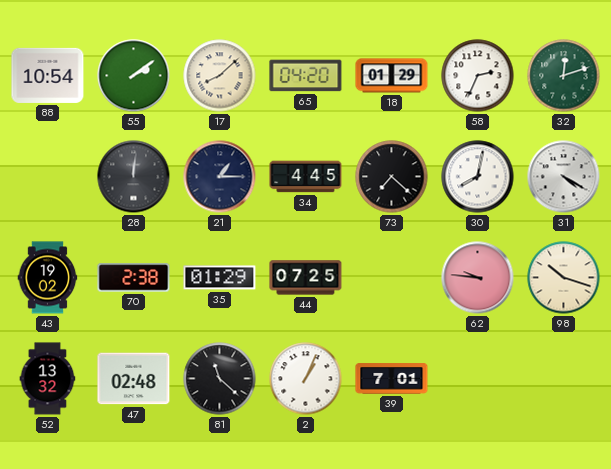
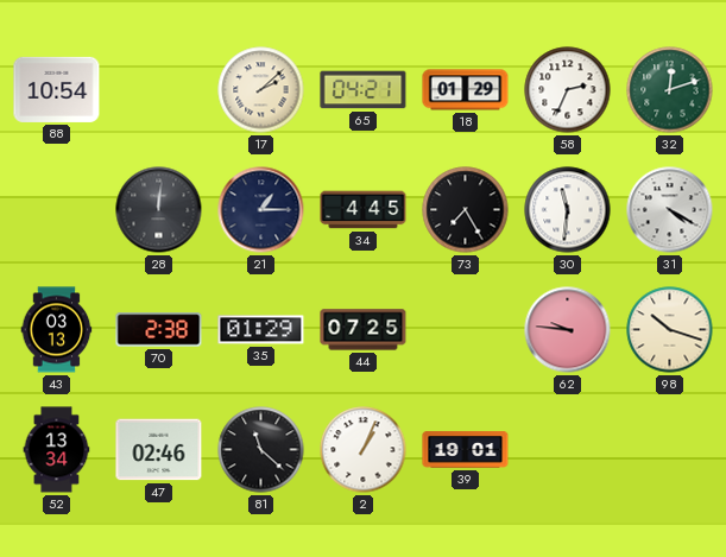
55: 2:09 -> none
17: 8:08 -> 2:08
65: 04:20 -> 04:21
73: 7:22 -> 7:25
30: 8:02 -> 11:31
43: 19:02 -> 03:13
52: 13:32 -> 13:34
47: 02:48 -> 02:46
39: 7:01 -> 19:01
